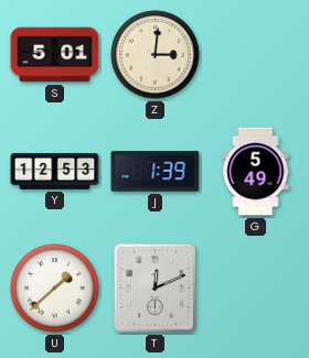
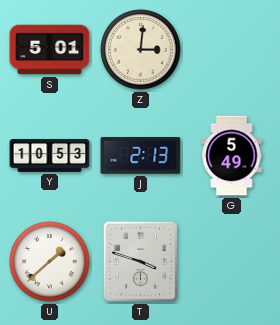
Y: 12:53 -> 10:53
J: 1:39 -> 2:13
T: 12:11 -> 3:48
